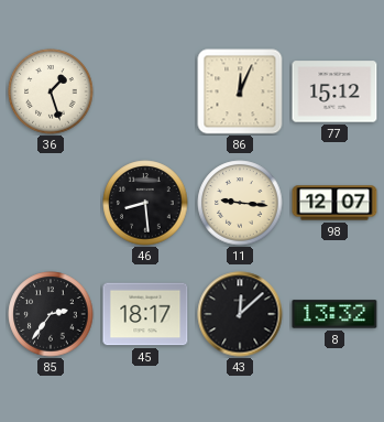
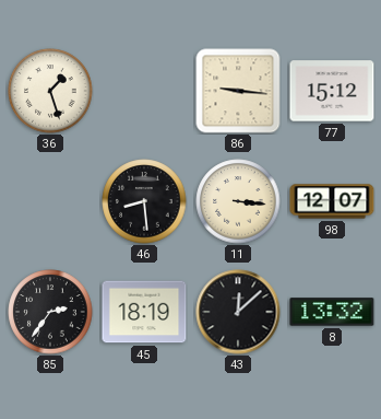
86: 12:04 -> 9:16
11: 9:16 -> 3:16
45: 18:17 -> 18:19
